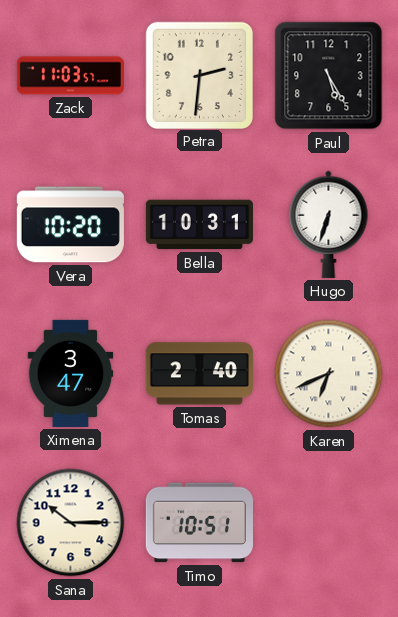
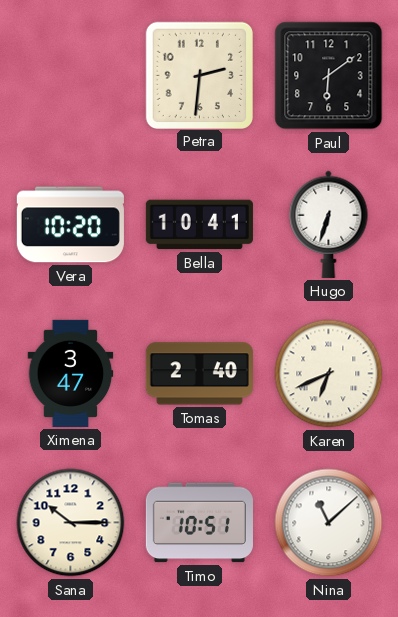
Zack: 11:03 -> none
Paul: 5:25 -> 6:09
Bella: 10:31 -> 10:41
Nina: none -> 11:08
